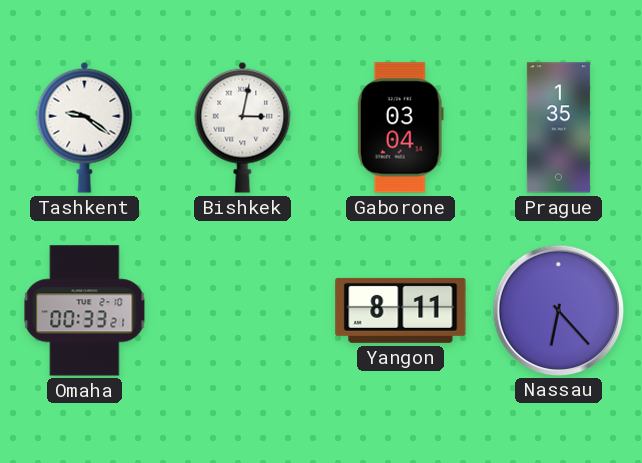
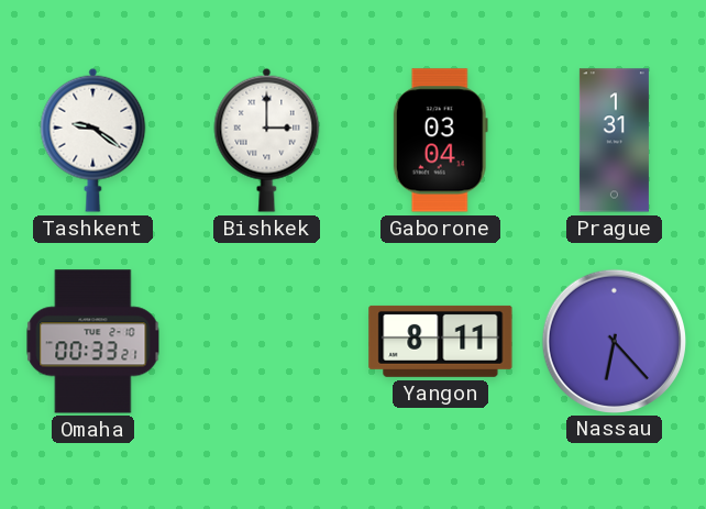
Bishkek: 3:02 -> 3:00
Prague: 1:35 -> 1:31
